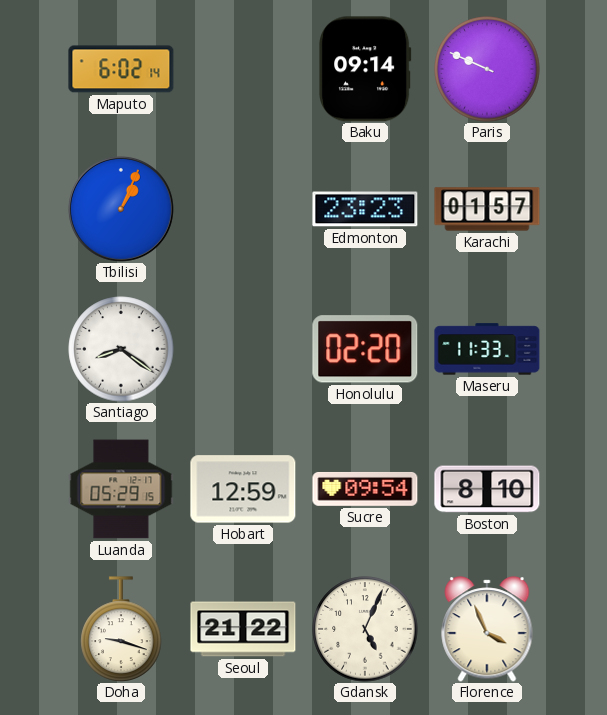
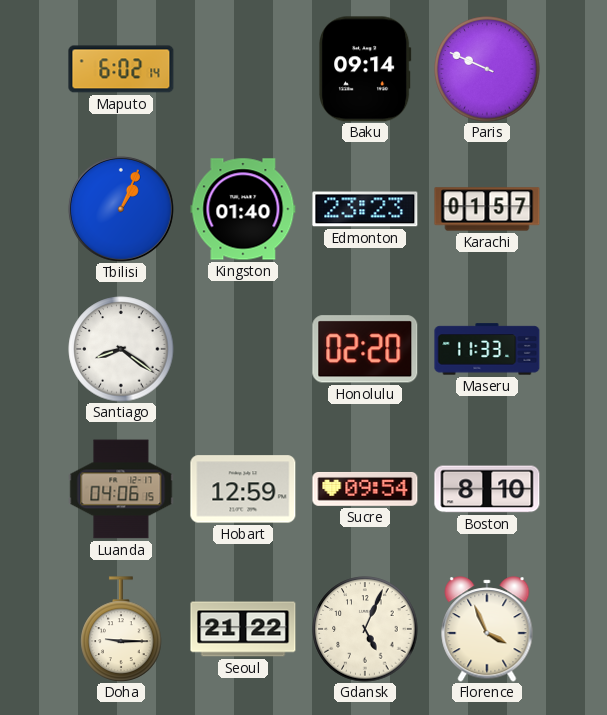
Kingston: none -> 01:40
Luanda: 05:29 -> 04:06
Doha: 9:18 -> 9:15
